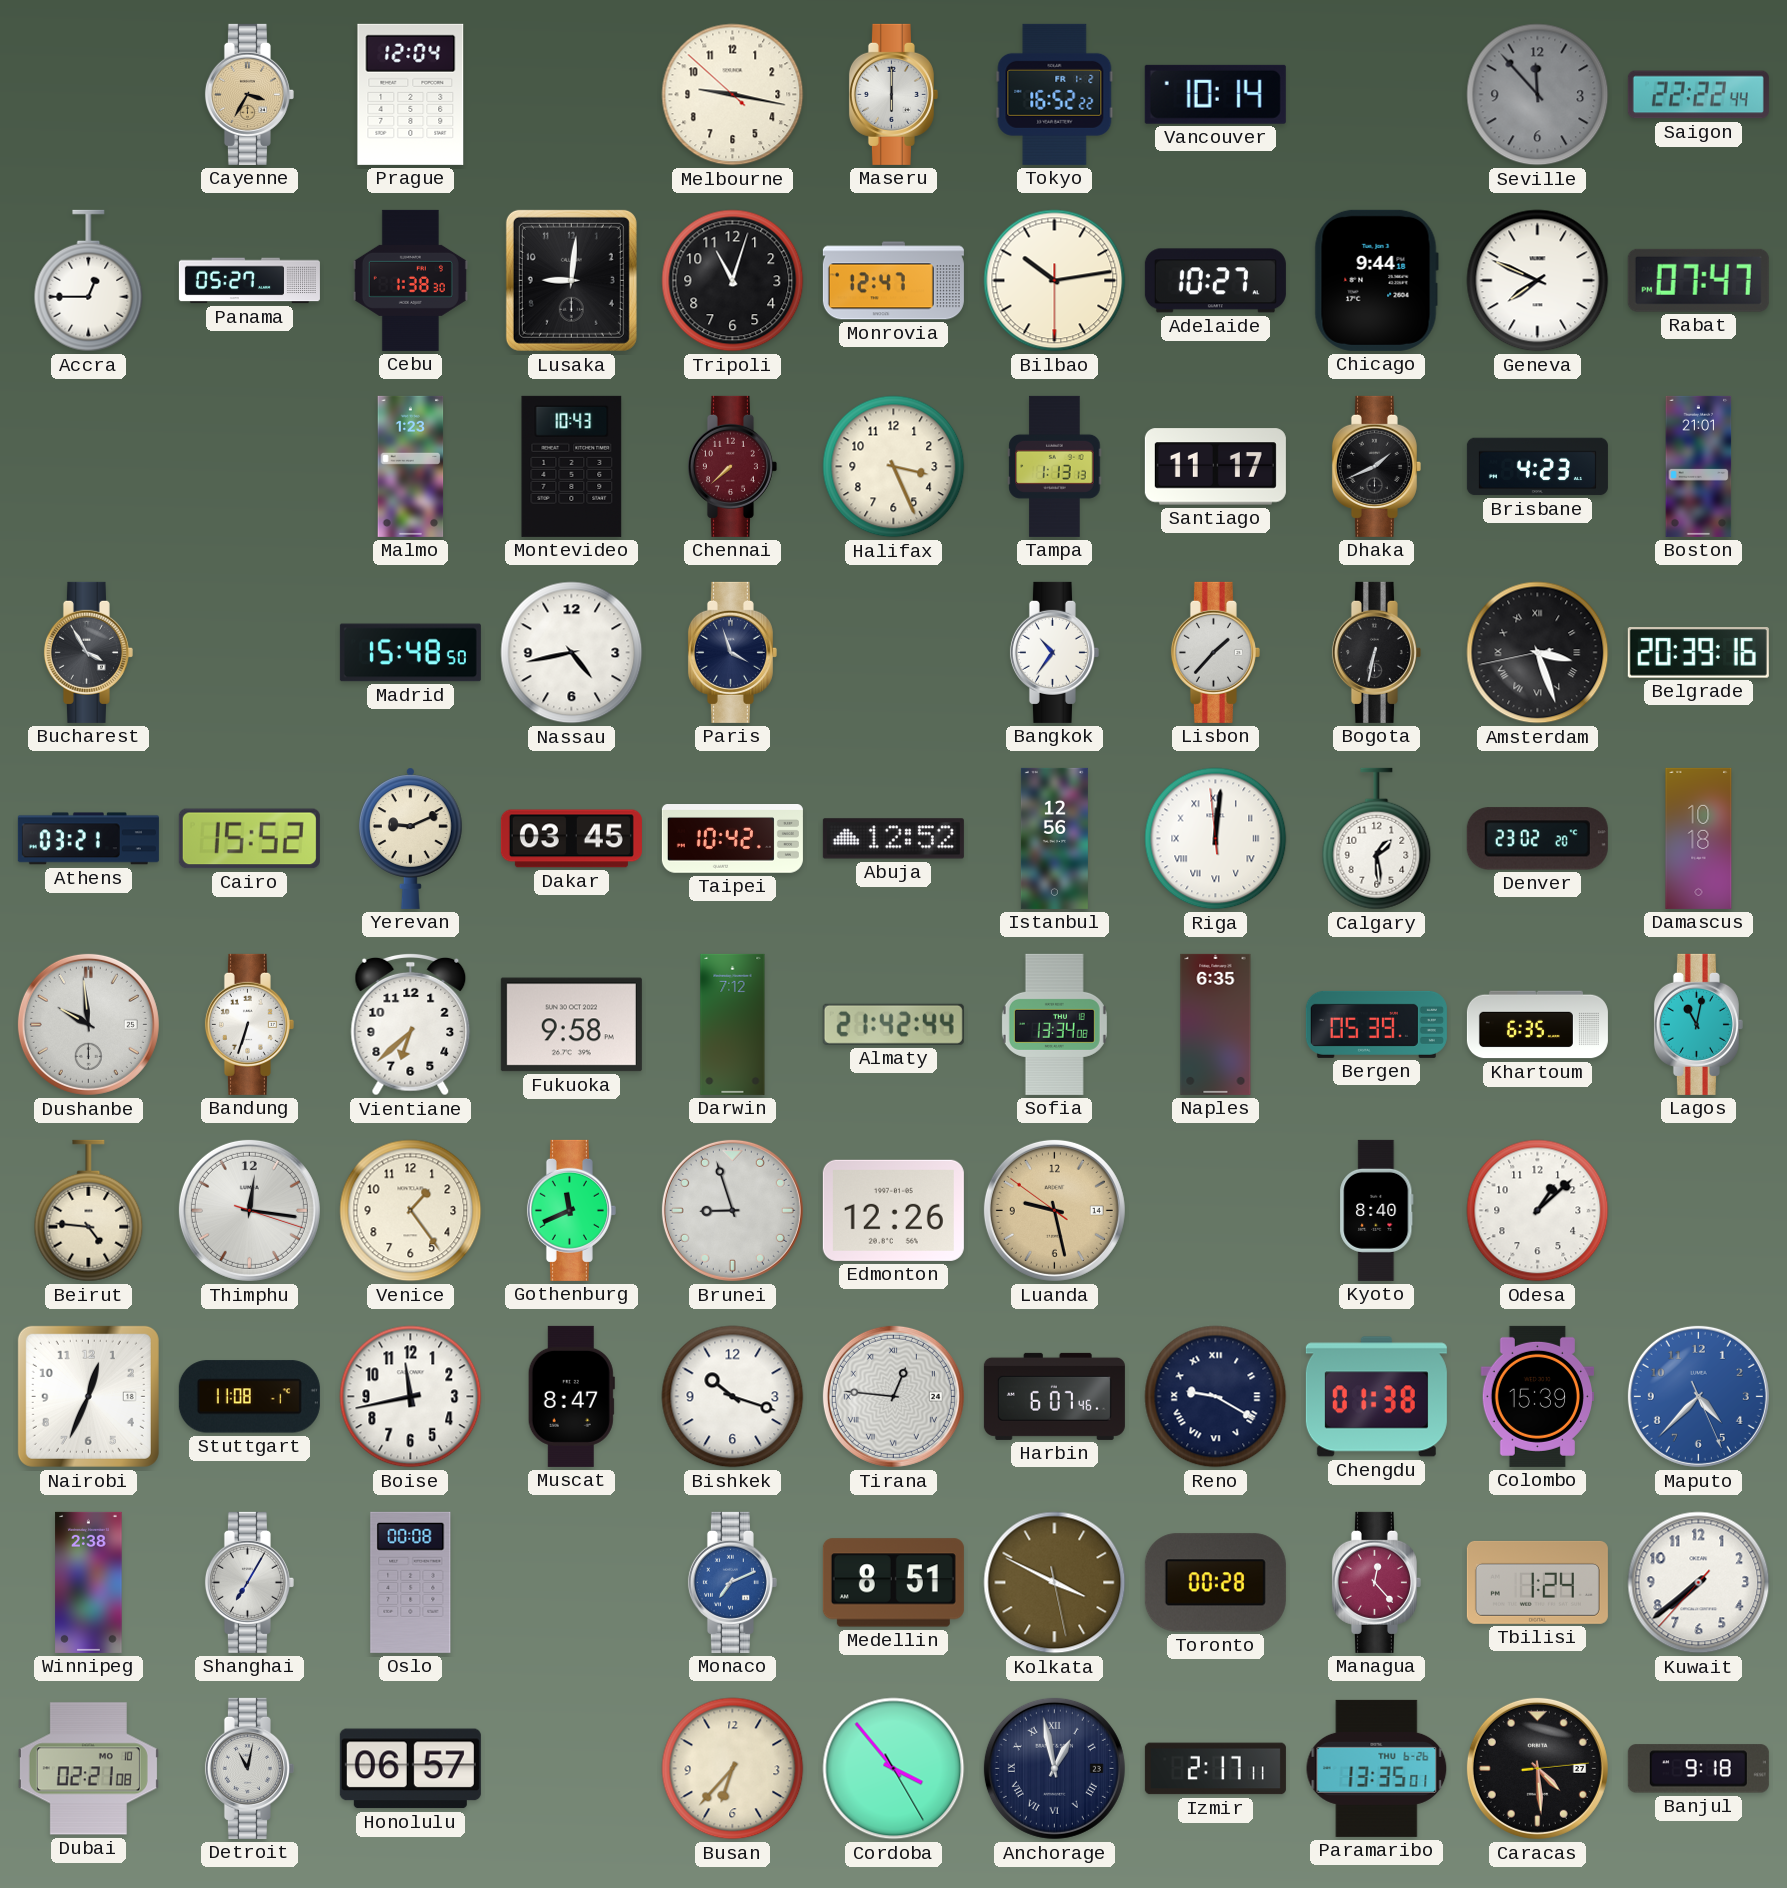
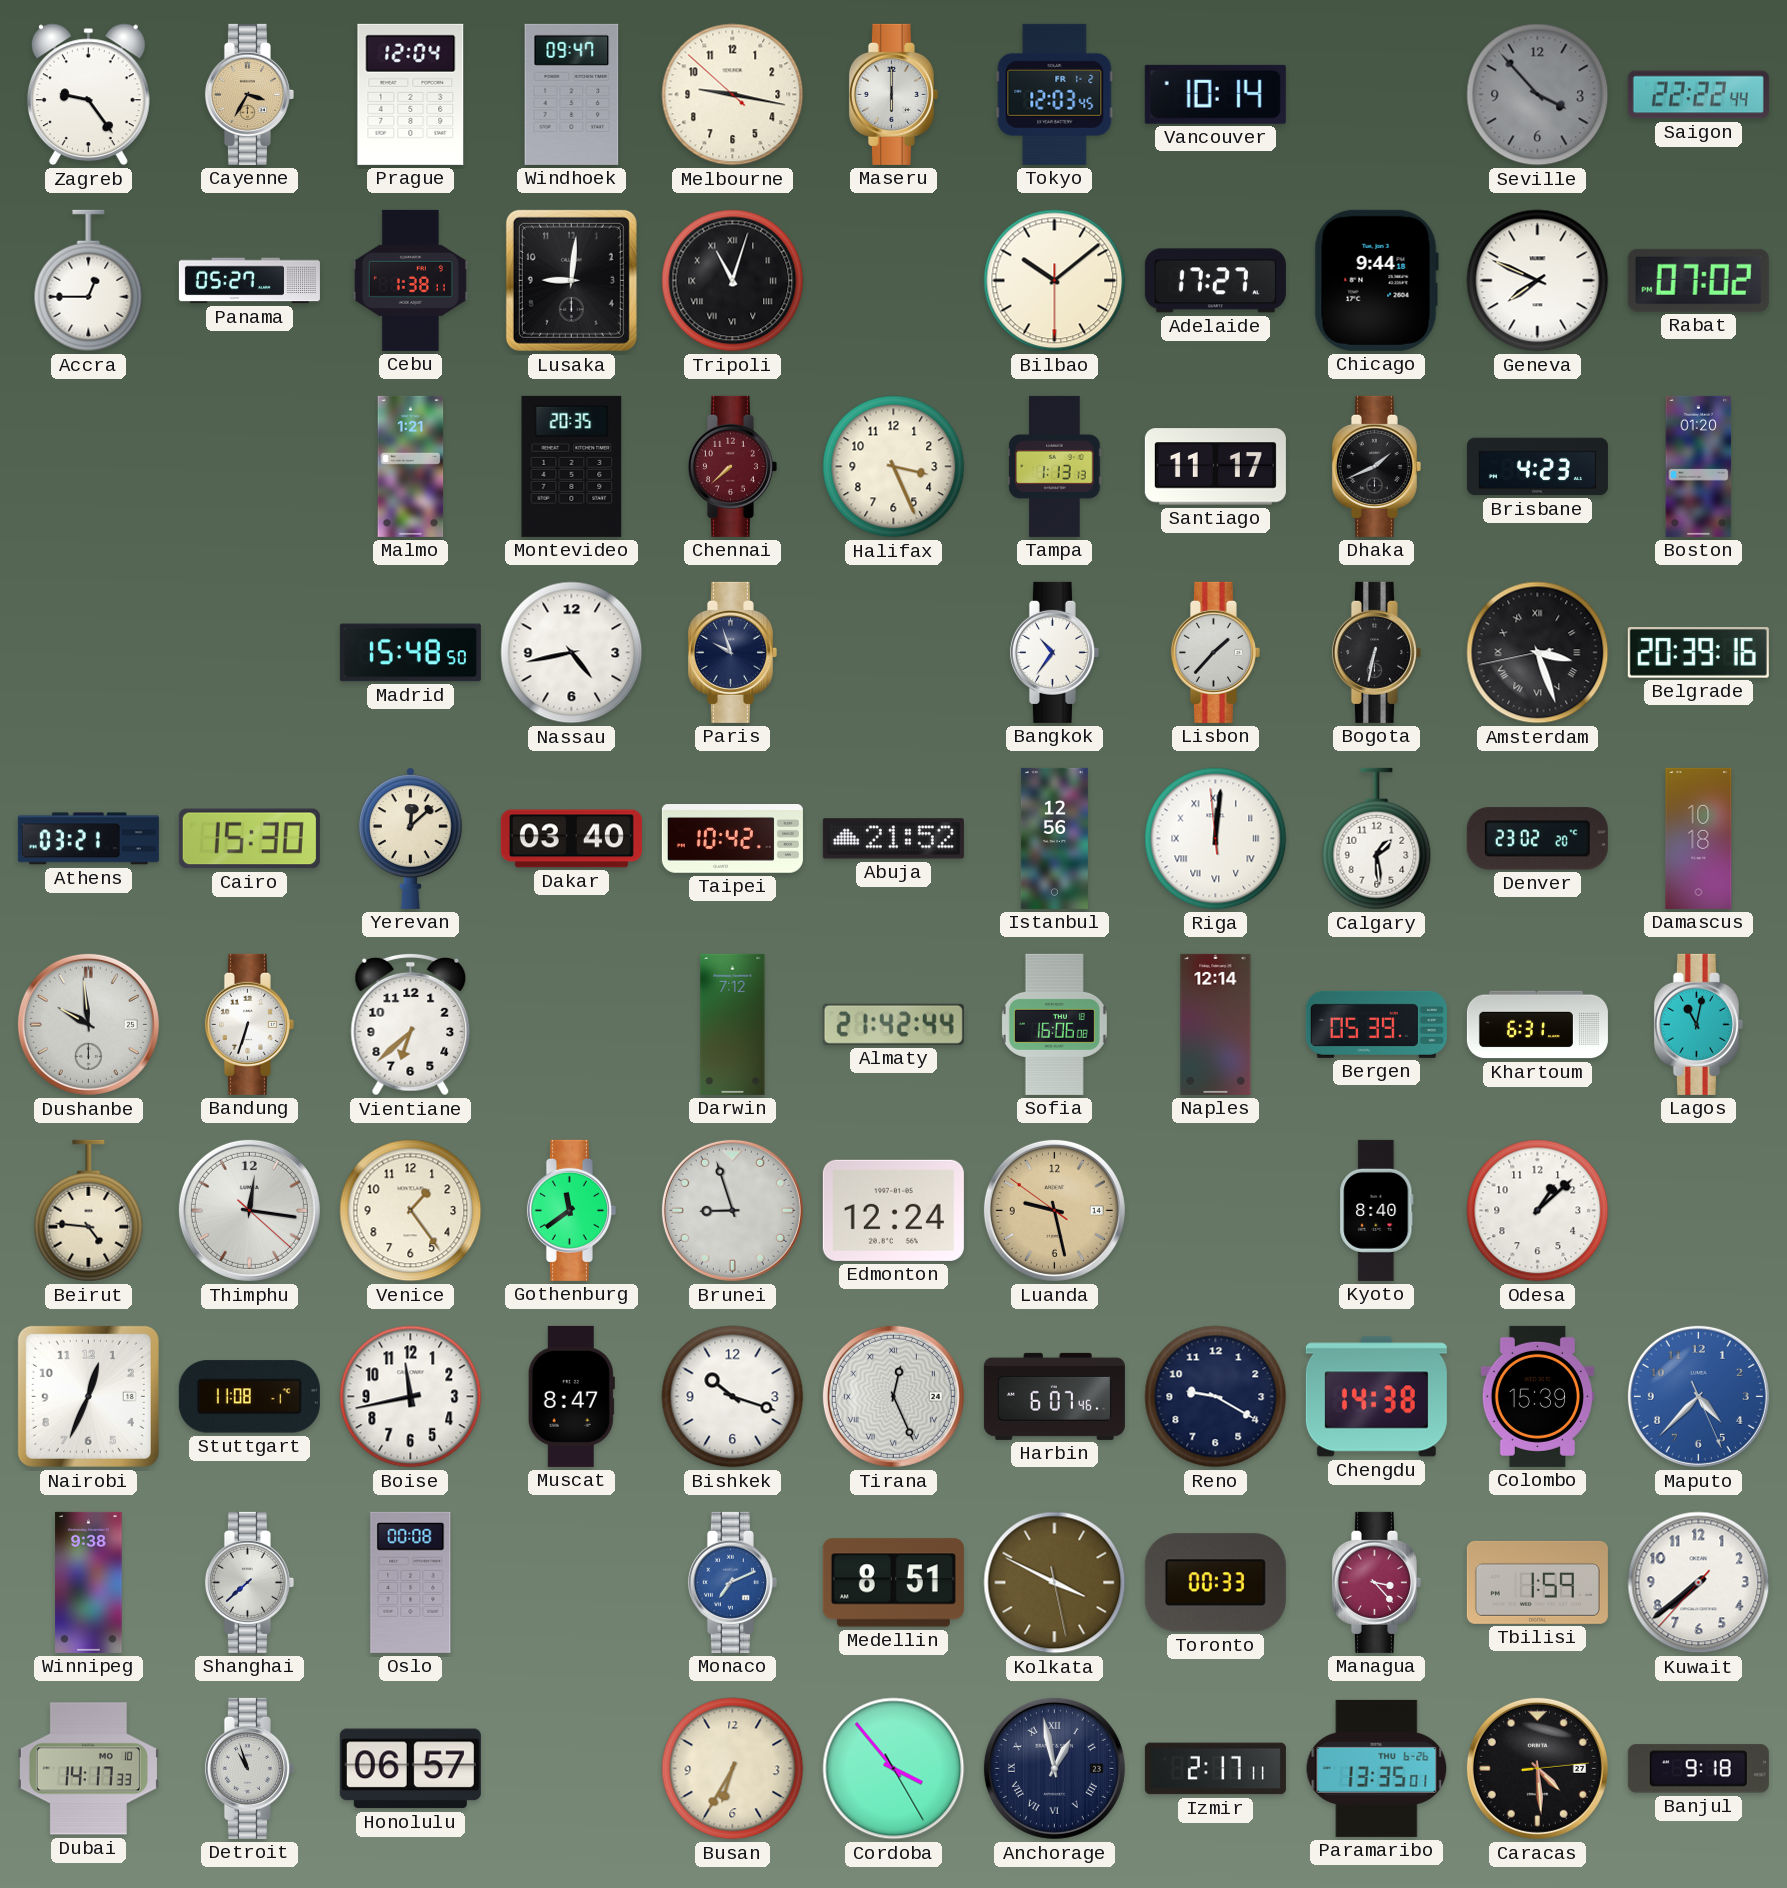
Zagreb: none -> 9:24
Windhoek: none -> 09:47
Tokyo: 16:52 -> 12:03
Seville: 11:53 -> 3:53
Cebu: 1:38:30 -> 1:38:11
Tripoli numerals: Arabic -> Roman
Monrovia: 12:47 -> none
Bilbao: 10:13 -> 10:08
Adelaide: 10:27 -> 17:27
Rabat: 07:47 -> 07:02
Malmo: 1:23 -> 1:21
Montevideo: 10:43 -> 20:35
Boston: 21:01 -> 01:20
Bucharest: 3:55 -> none
Paris: 3:57 -> 9:57
Cairo: 15:52 -> 15:30
Yerevan: 9:11 -> 12:08
Dakar: 03:45 -> 03:40
Abuja: 12:52 -> 21:52
Fukuoka: 9:58 -> none
Sofia: 13:34 -> 16:06
Naples: 6:35 -> 12:14
Khartoum: 6:35 -> 6:31
Thimphu: 12:16:18 -> 12:16:22
Gothenburg: 11:41 -> 11:39
Edmonton: 12:26 -> 12:24
Tirana: 12:46 -> 12:26
Reno numerals: Roman -> Arabic
Chengdu: 01:38 -> 14:38
Winnipeg: 2:38 -> 9:38
Shanghai: 7:05 -> 7:38
Toronto: 00:28 -> 00:33
Managua: 12:23 -> 3:23
Tbilisi: 1:24 -> 1:59
Dubai: 02:21 -> 14:17
Detroit: 11:02 -> 10:57
Busan: 6:37 -> 6:35
